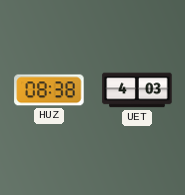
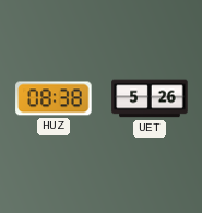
UET: 4:03 -> 5:26
